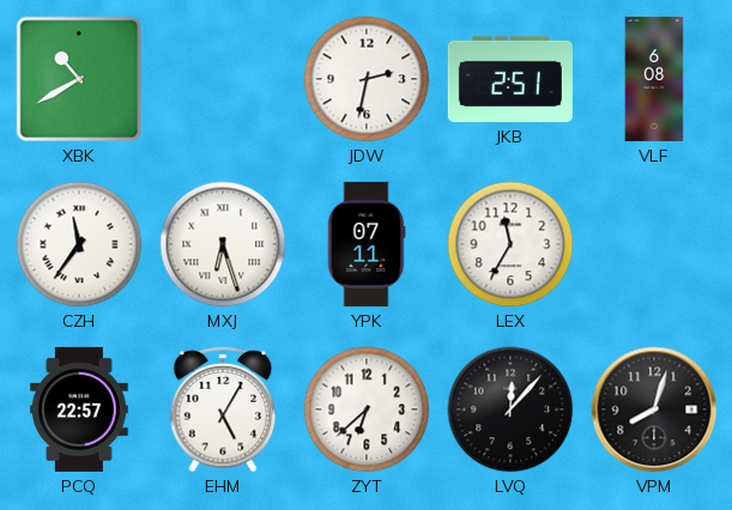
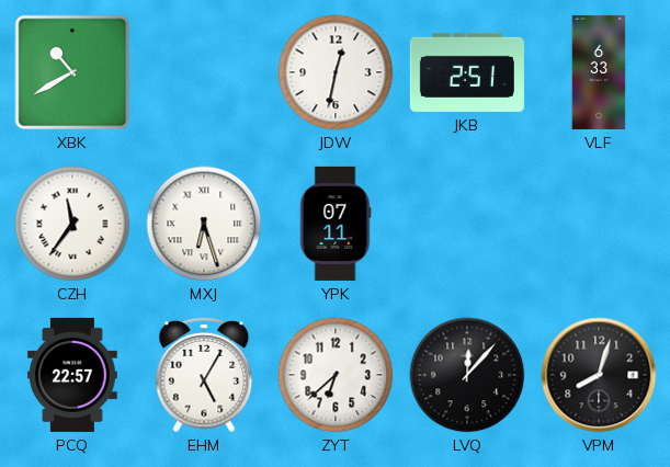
JDW: 2:32 -> 12:32
VLF: 6:08 -> 6:33
LEX: 11:35 -> none
